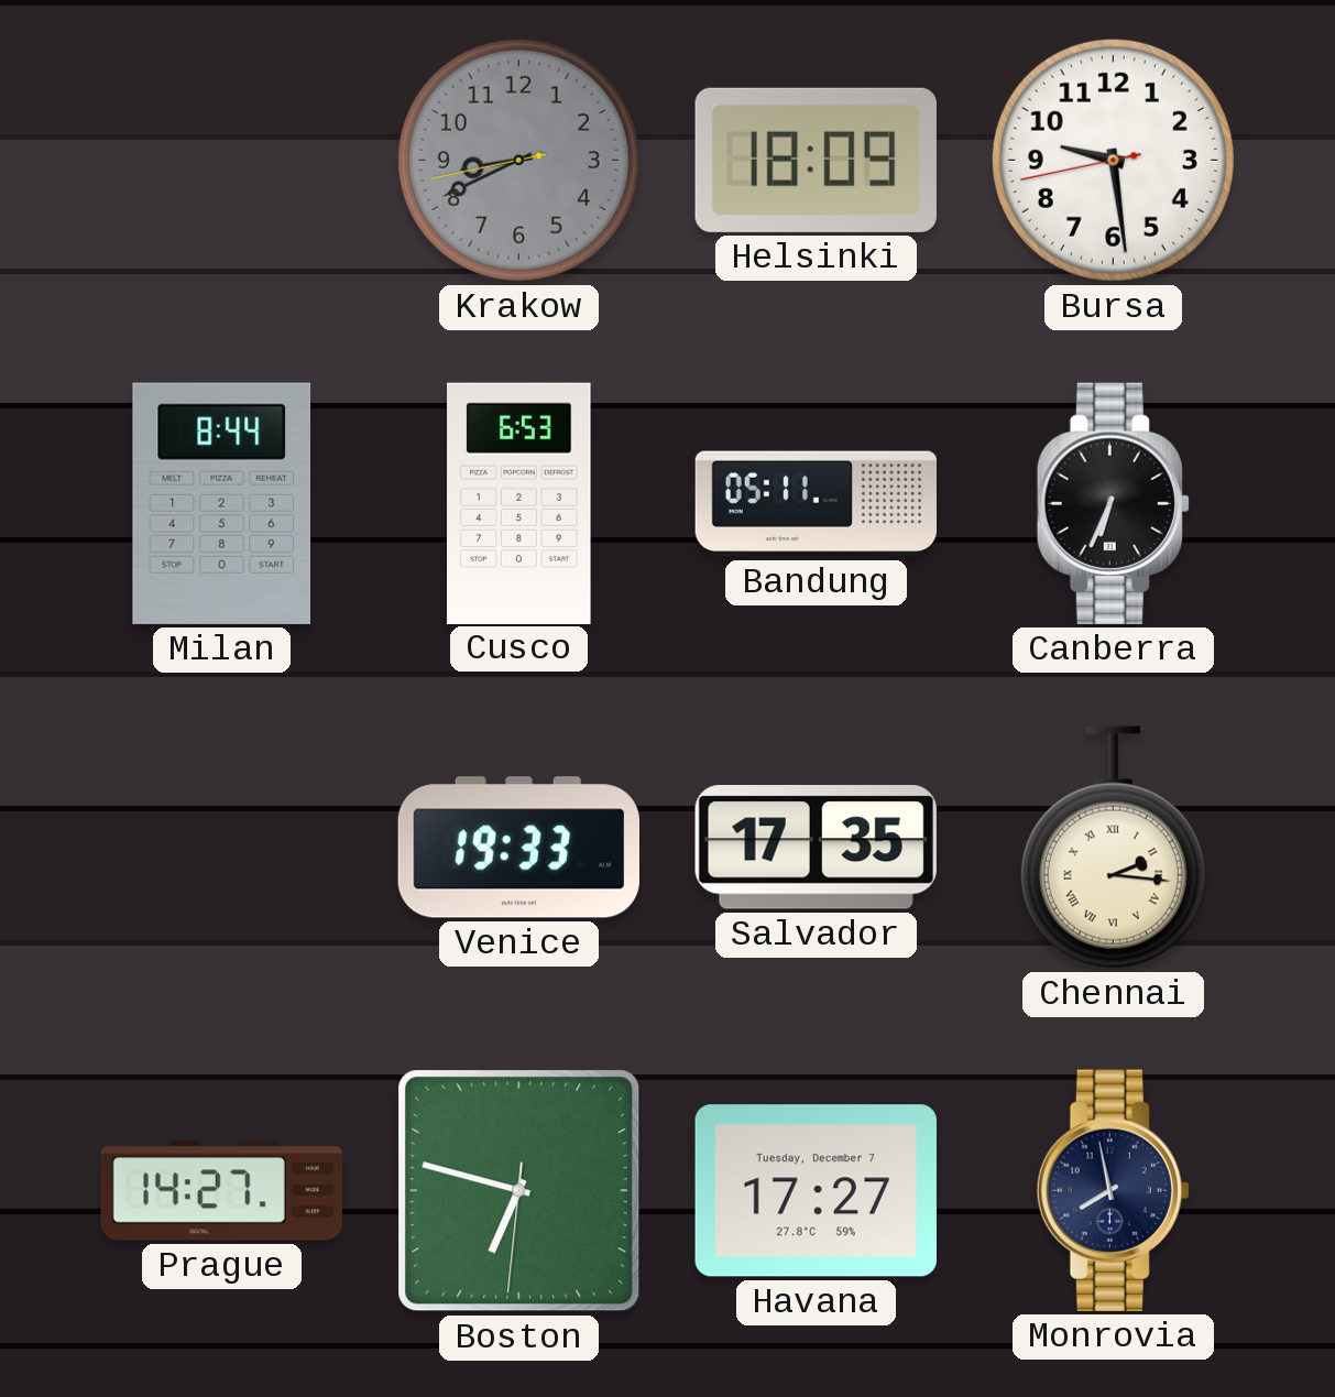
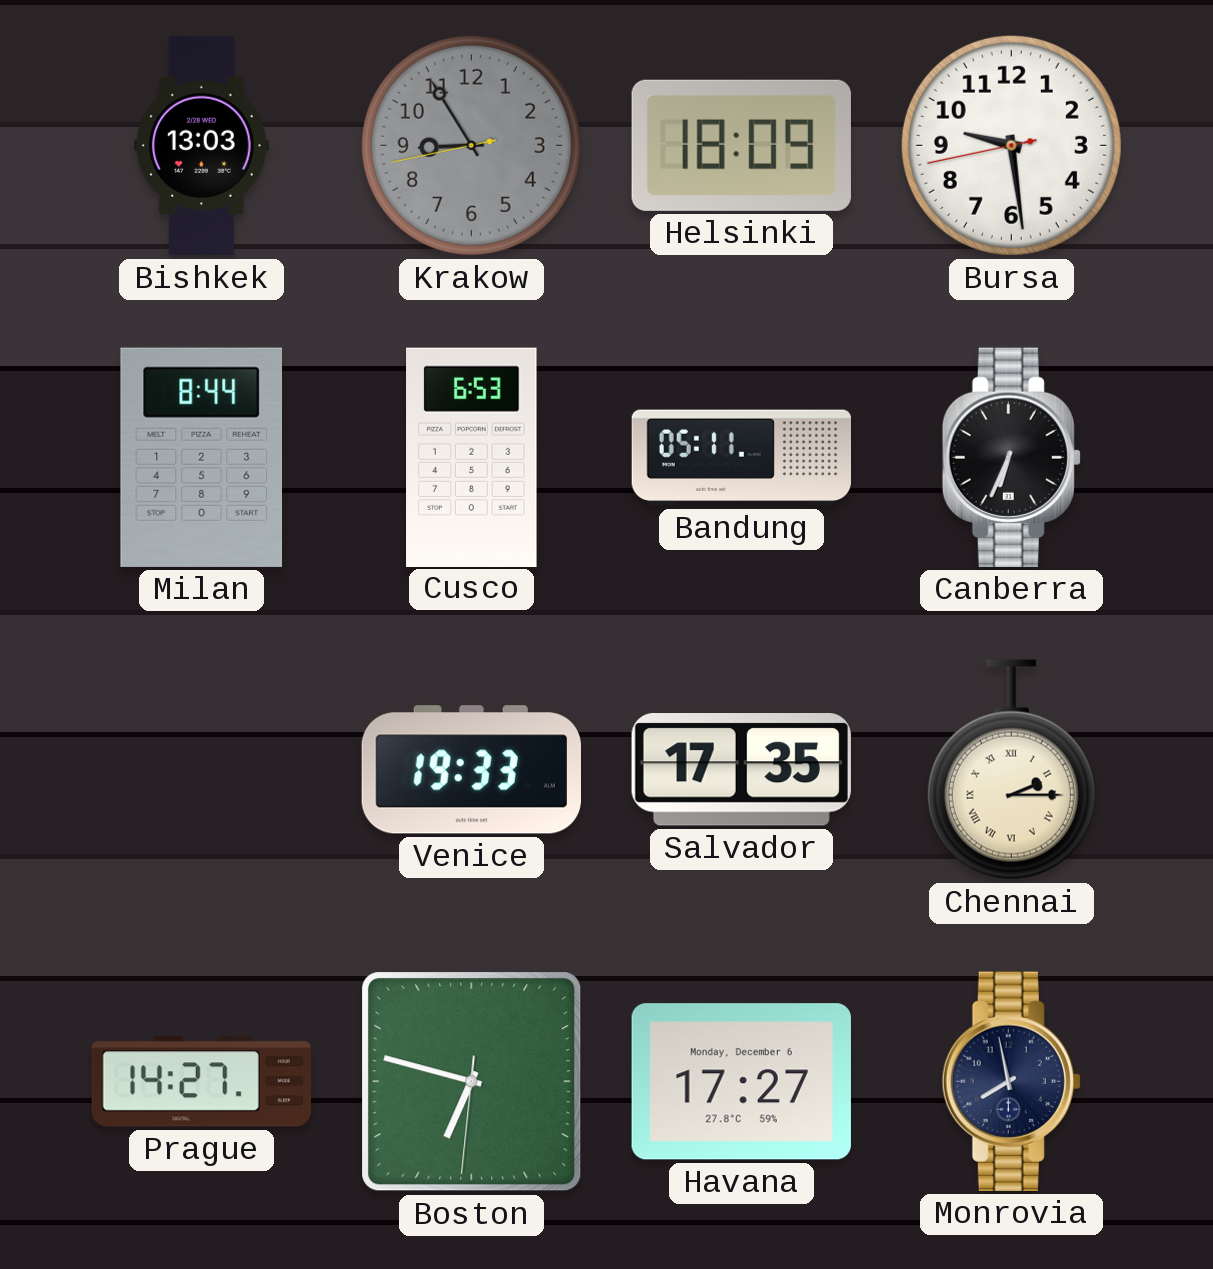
Bishkek: none -> 13:03
Krakow: 8:40 -> 8:54
Chennai: 2:16 -> 2:15
Havana date: Tuesday, December 7 -> Monday, December 6
